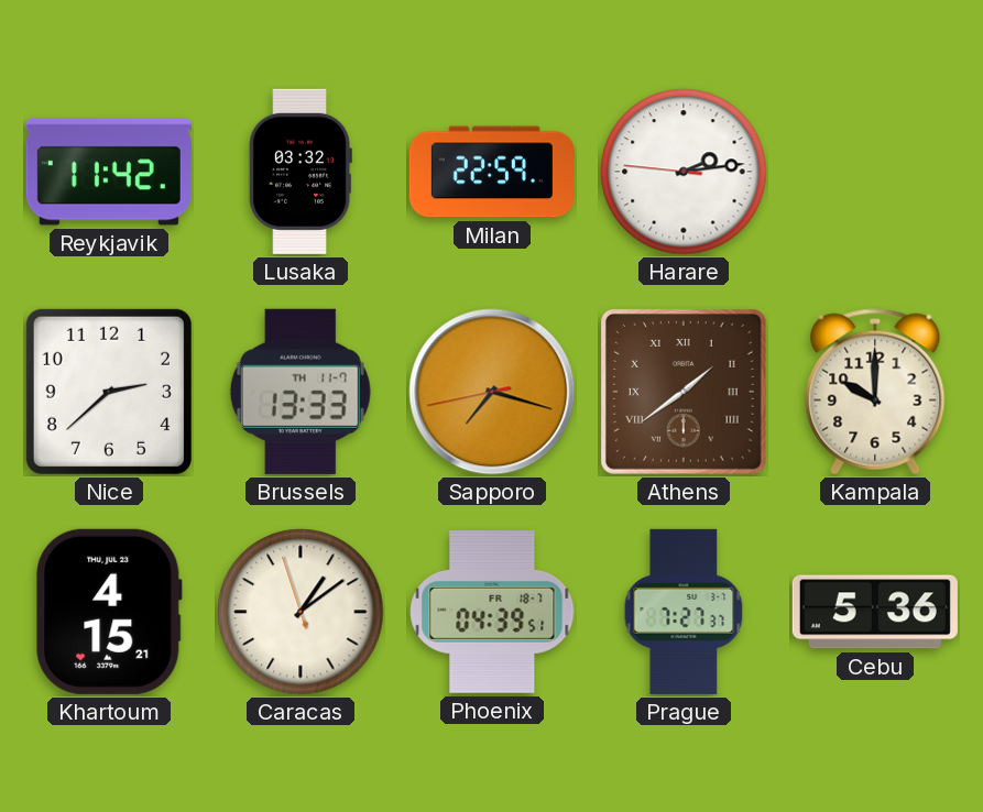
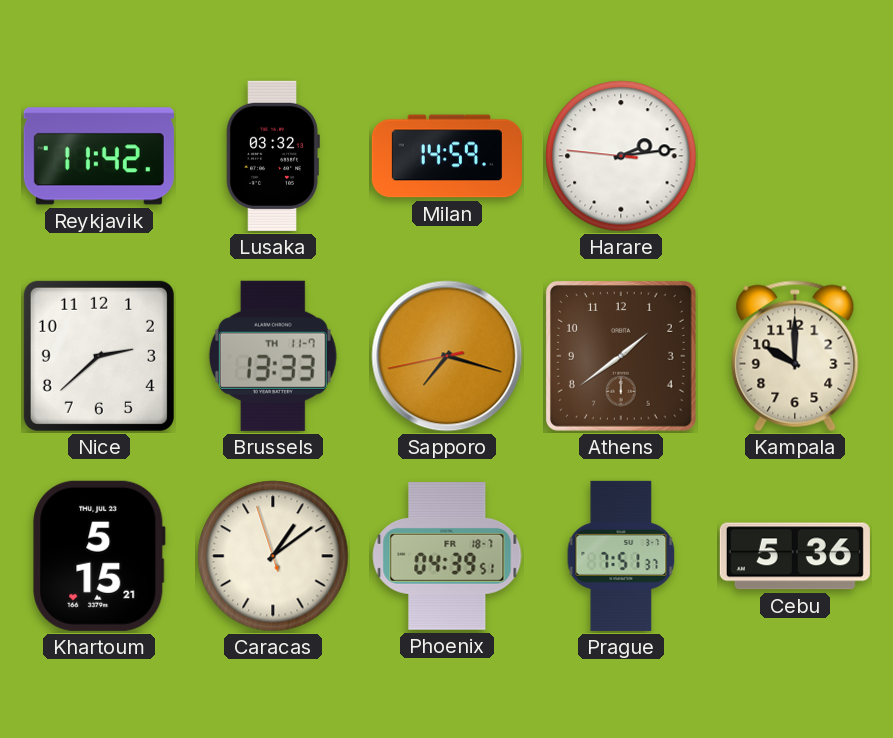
Milan: 22:59 -> 14:59
Athens numerals: Roman -> Arabic
Khartoum: 4:15 -> 5:15
Prague: 7:27 -> 7:51
